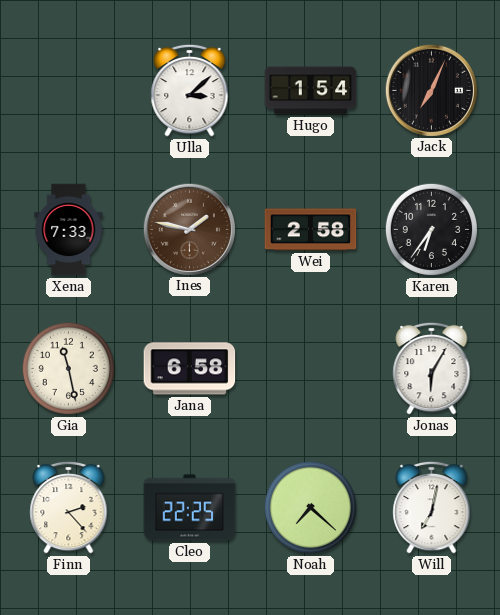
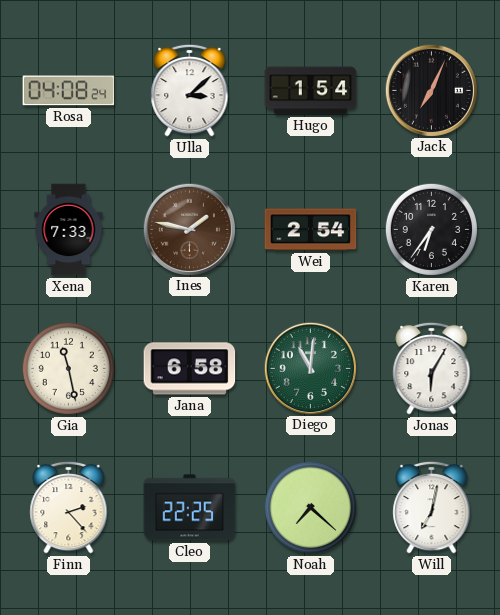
Rosa: none -> 04:08
Wei: 2:58 -> 2:54
Diego: none -> 11:01
